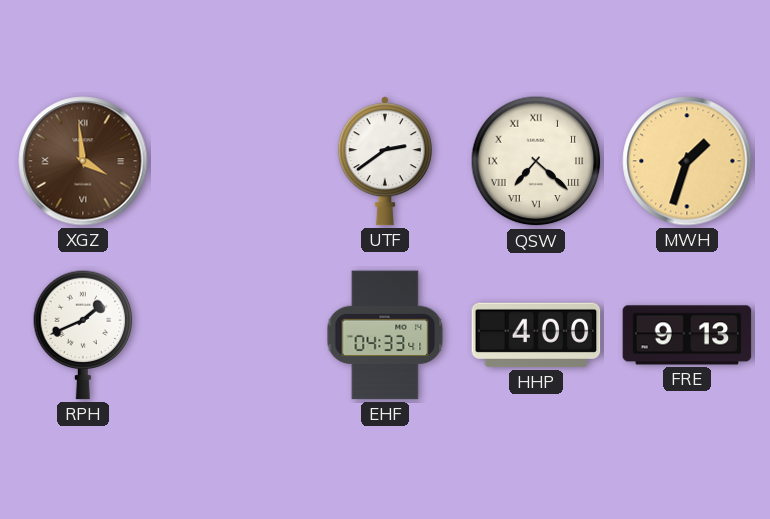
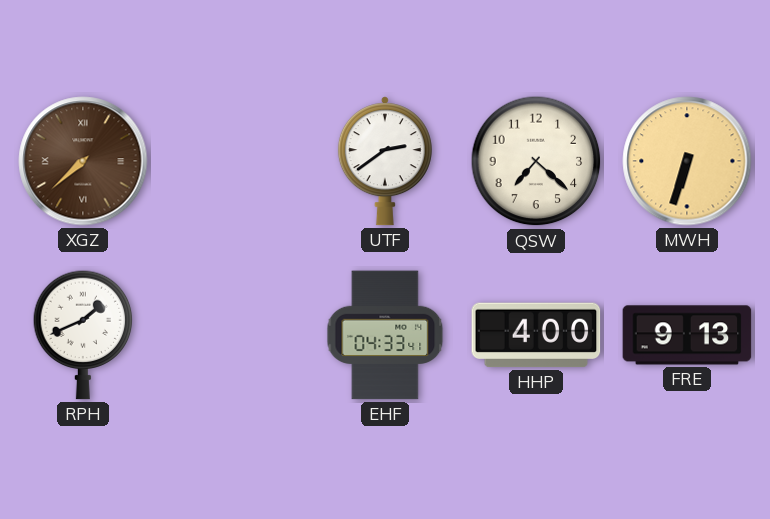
XGZ: 3:59 -> 7:38
QSW numerals: Roman -> Arabic
MWH: 1:33 -> 6:33
